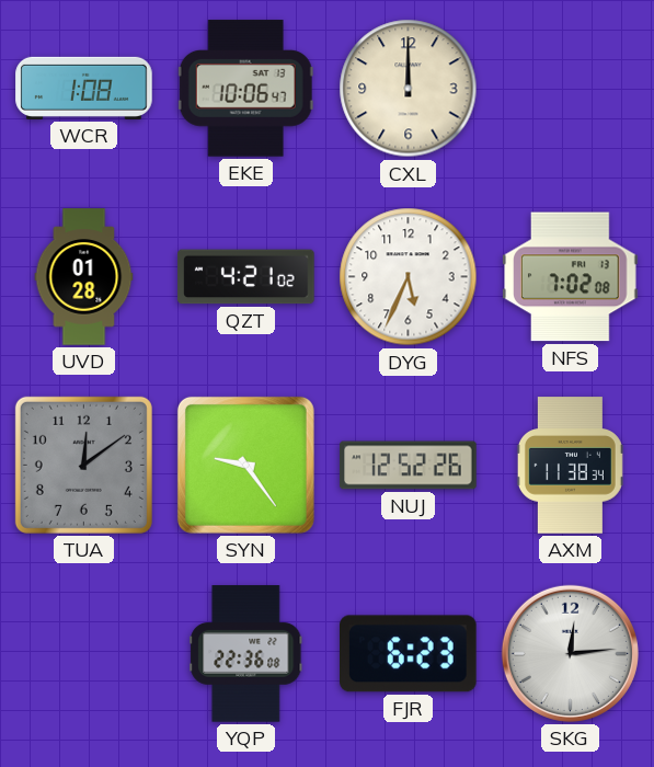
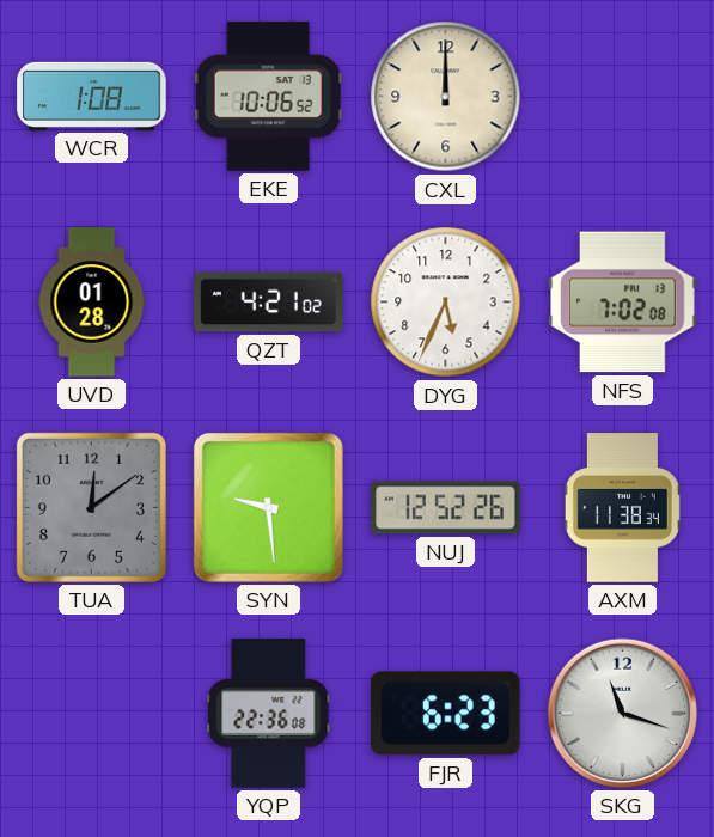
EKE: 10:06:47 -> 10:06:52
SYN: 9:24 -> 9:29
SKG: 12:14 -> 11:18
